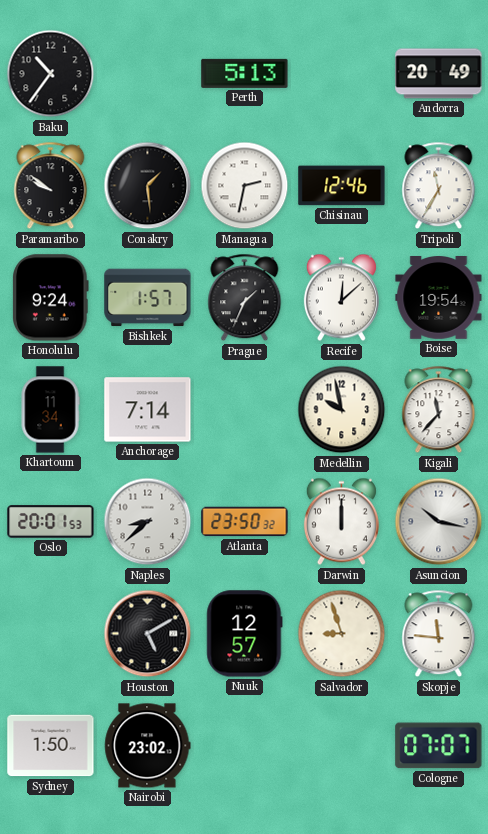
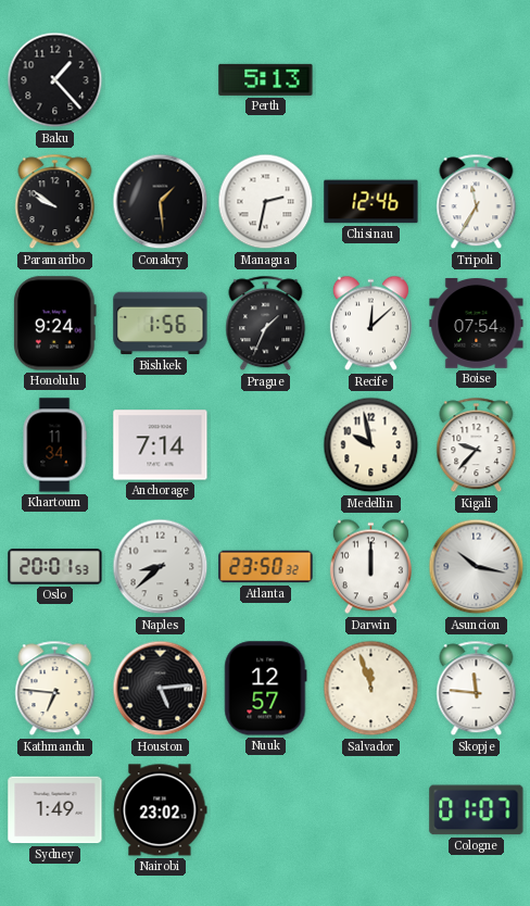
Baku: 10:36 -> 1:23
Andorra: 20:49 -> none
Bishkek: 1:57 -> 1:56
Boise: 19:54 -> 07:54
Kigali: 11:37 -> 9:37
Kathmandu: none -> 6:46
Houston: 5:10 -> 5:14
Salvador: 8:57 -> 11:57
Sydney: 1:50 -> 1:49
Cologne: 07:07 -> 01:07
